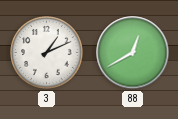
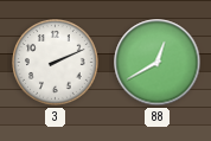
3: 1:11 -> 2:11
